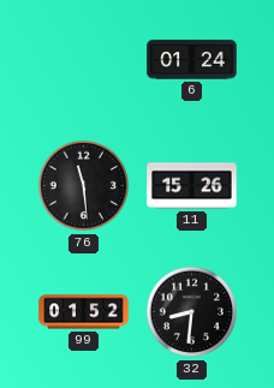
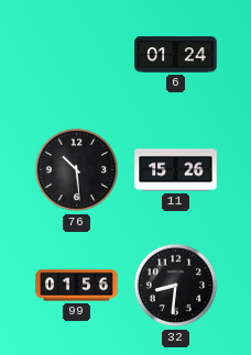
76: 11:29 -> 10:29
99: 01:52 -> 01:56
